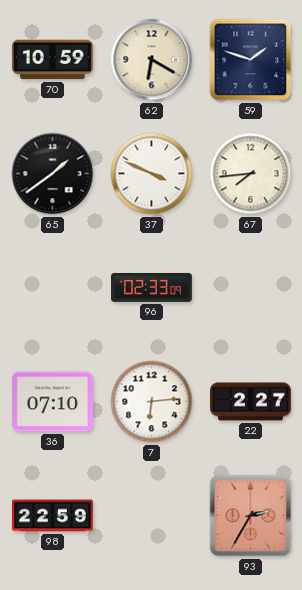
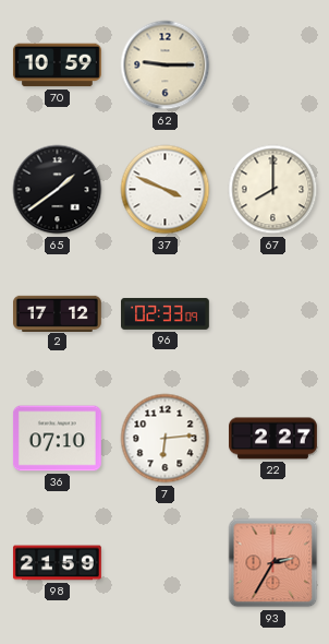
62: 6:20 -> 9:15
59: 1:48 -> none
67: 7:44 -> 8:00
2: none -> 17:12
98: 22:59 -> 21:59
